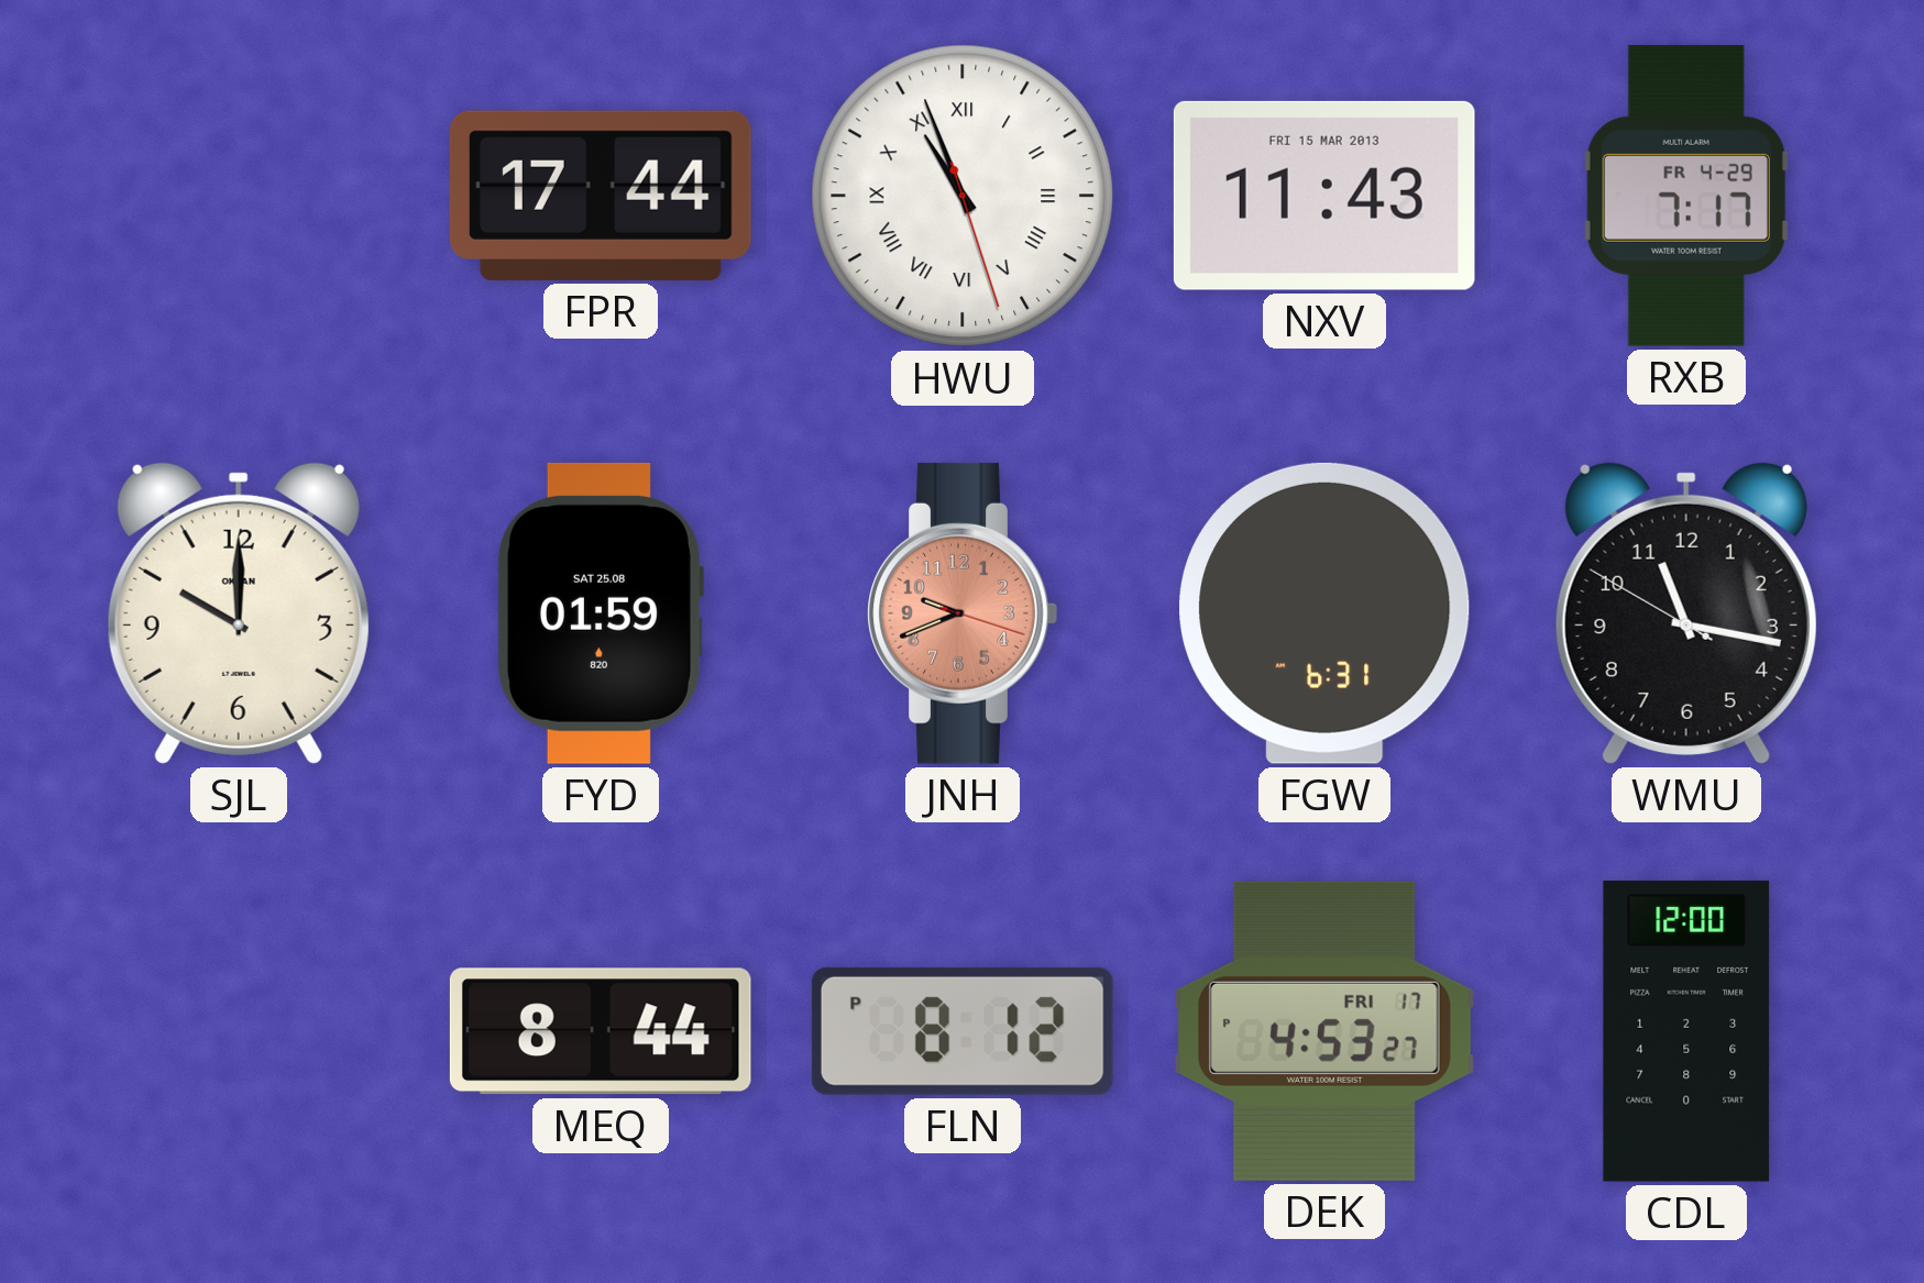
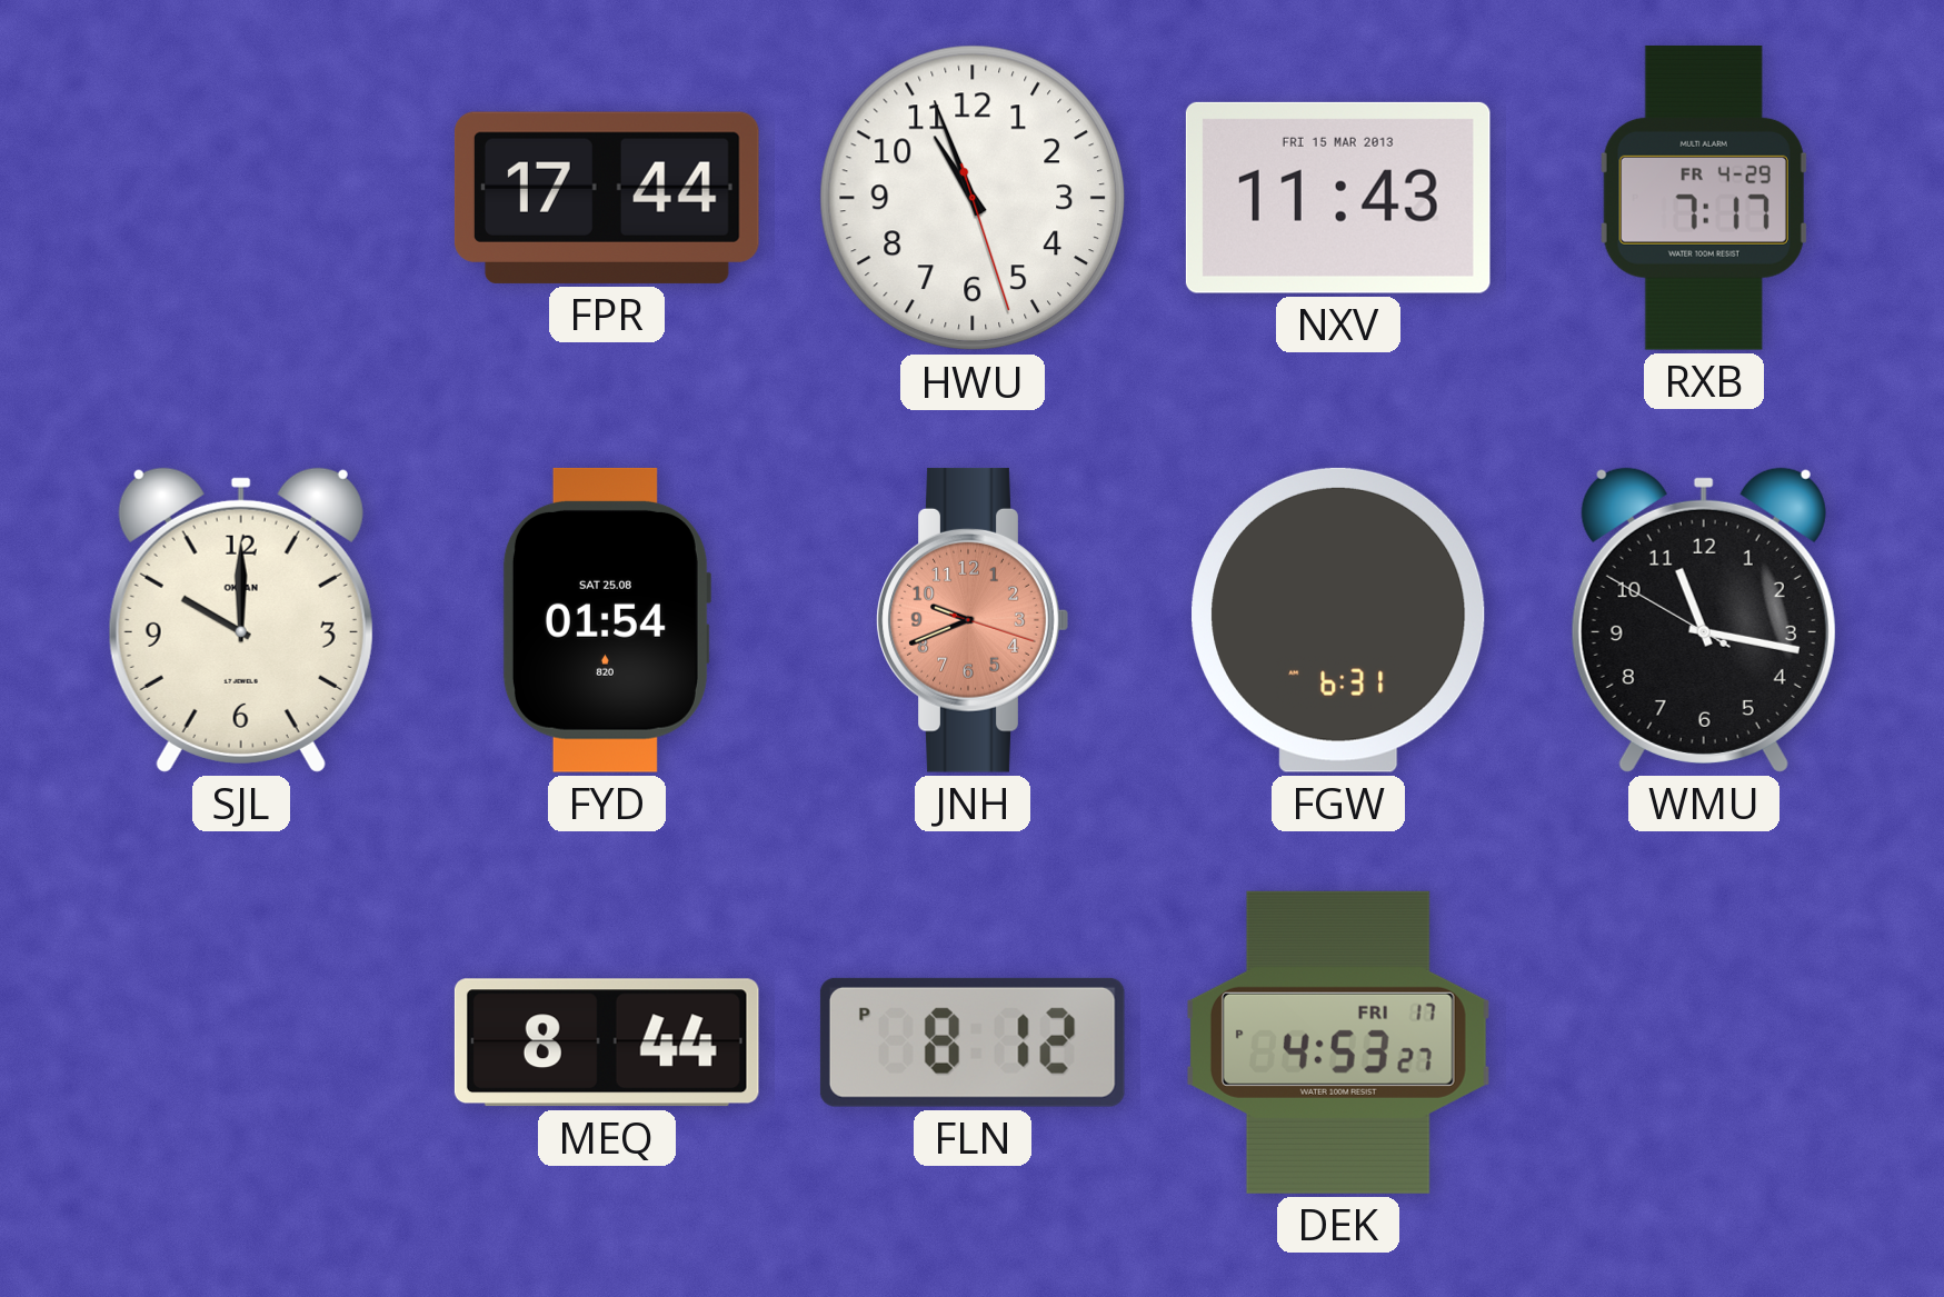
HWU numerals: Roman -> Arabic
FYD: 01:59 -> 01:54
CDL: 12:00 -> none
